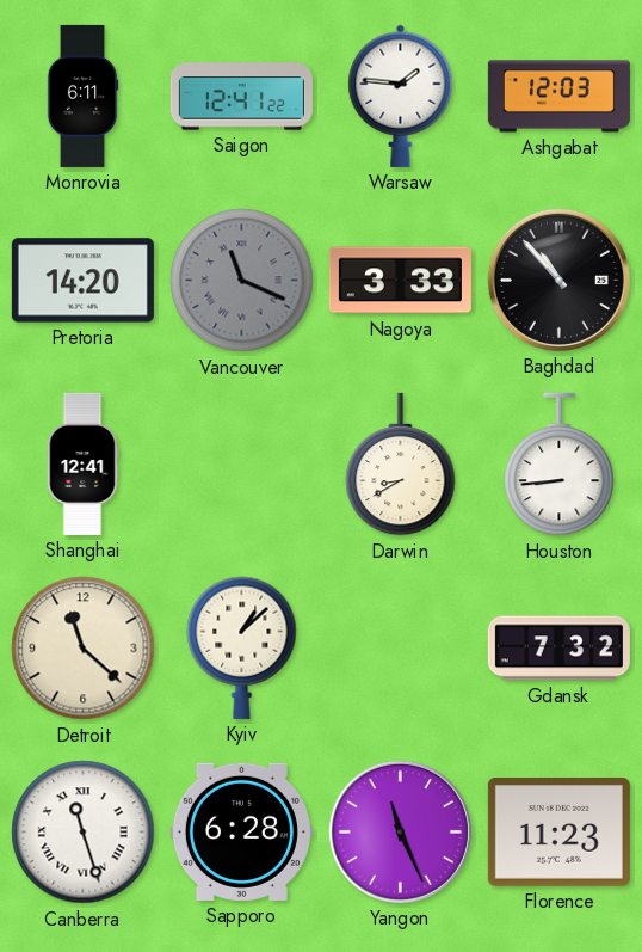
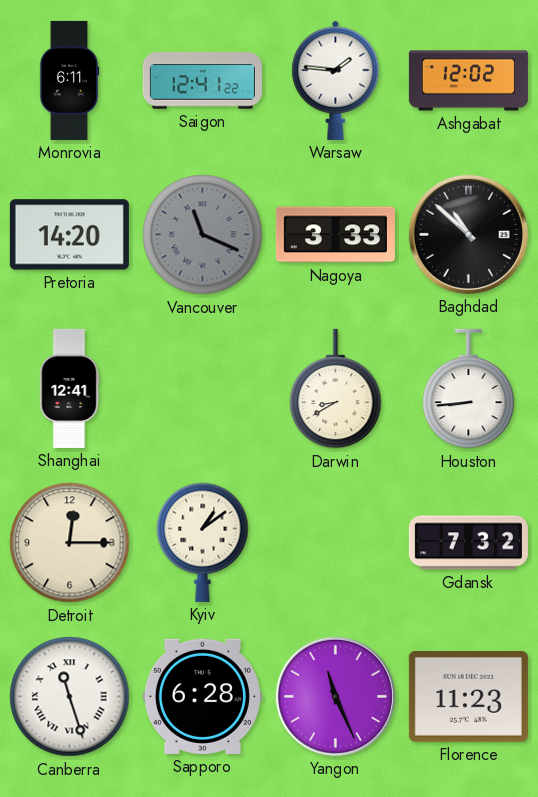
Ashgabat: 12:03 -> 12:02
Baghdad: 10:53 -> 10:52
Detroit: 11:22 -> 12:15
Kyiv: 1:08 -> 1:09
